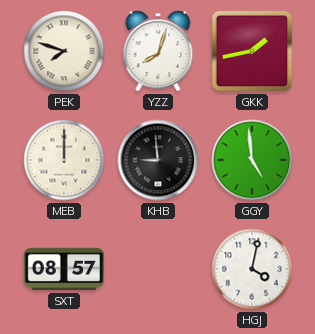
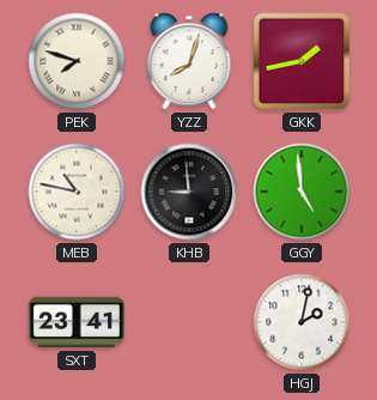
MEB: 12:00 -> 10:47
SXT: 08:57 -> 23:41
HGJ: 4:02 -> 2:02
